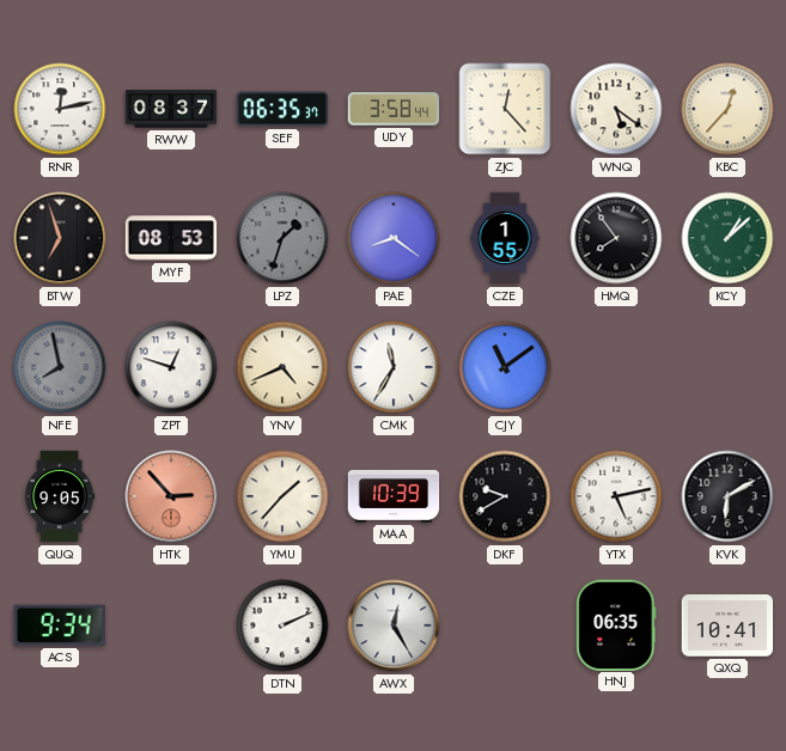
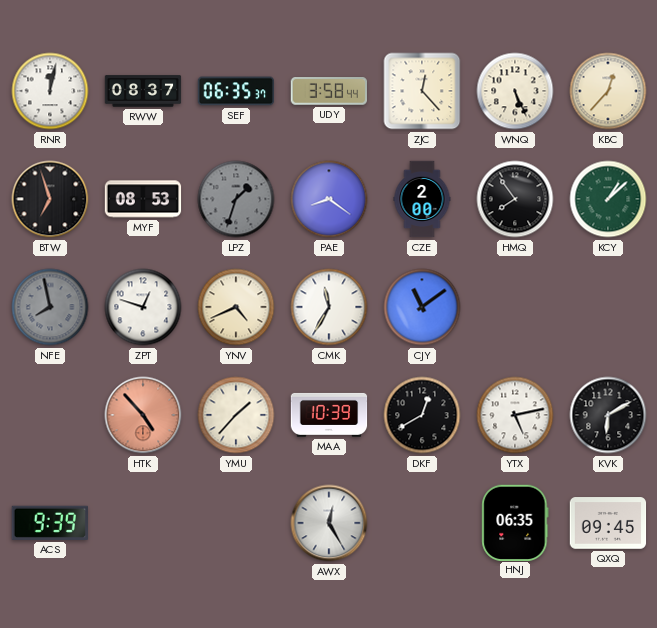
RNR: 12:13 -> 12:02
WNQ: 5:21 -> 5:26
CZE: 1:55 -> 2:00
QUQ: 9:05 -> none
HTK: 2:53 -> 4:53
DKF: 9:40 -> 12:40
ACS: 9:34 -> 9:39
DTN: 2:11 -> none
QXQ: 10:41 -> 09:45
